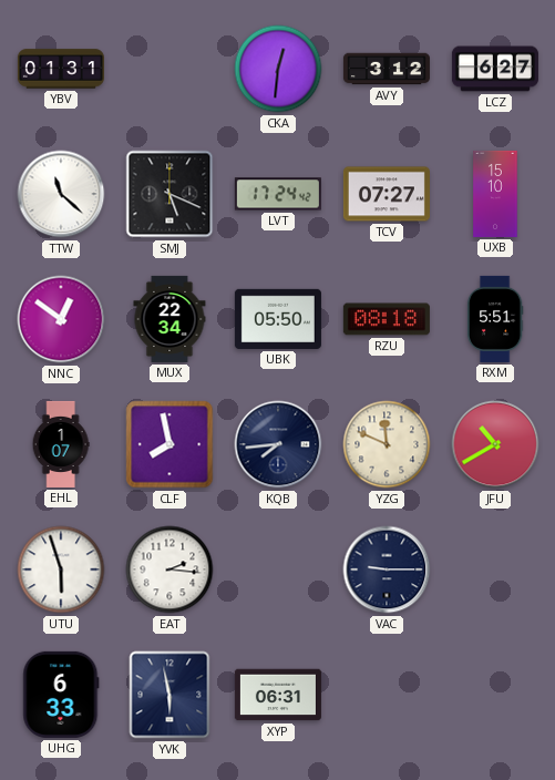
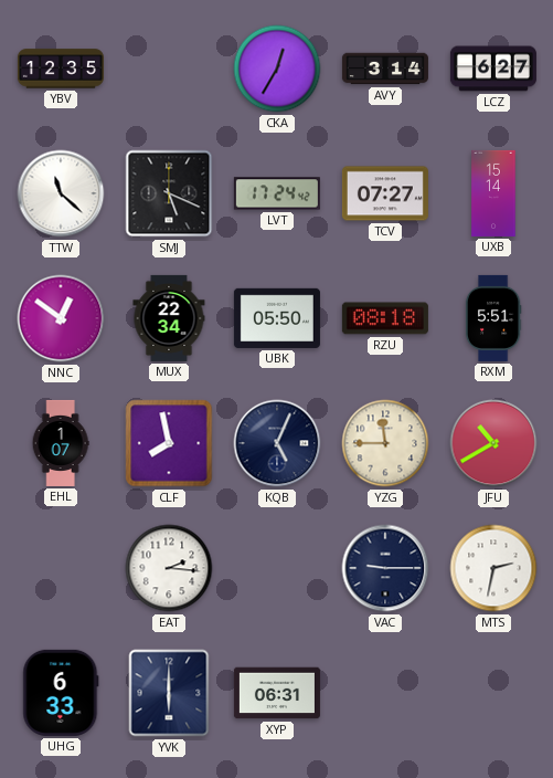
YBV: 01:31 -> 12:35
CKA: 12:31 -> 12:35
AVY: 3:12 -> 3:14
UXB: 15:10 -> 15:14
KQB: 7:44 -> 5:04
YZG: 11:49 -> 11:45
UTU: 5:57 -> none
MTS: none -> 2:32
YVK: 5:58 -> 6:00
